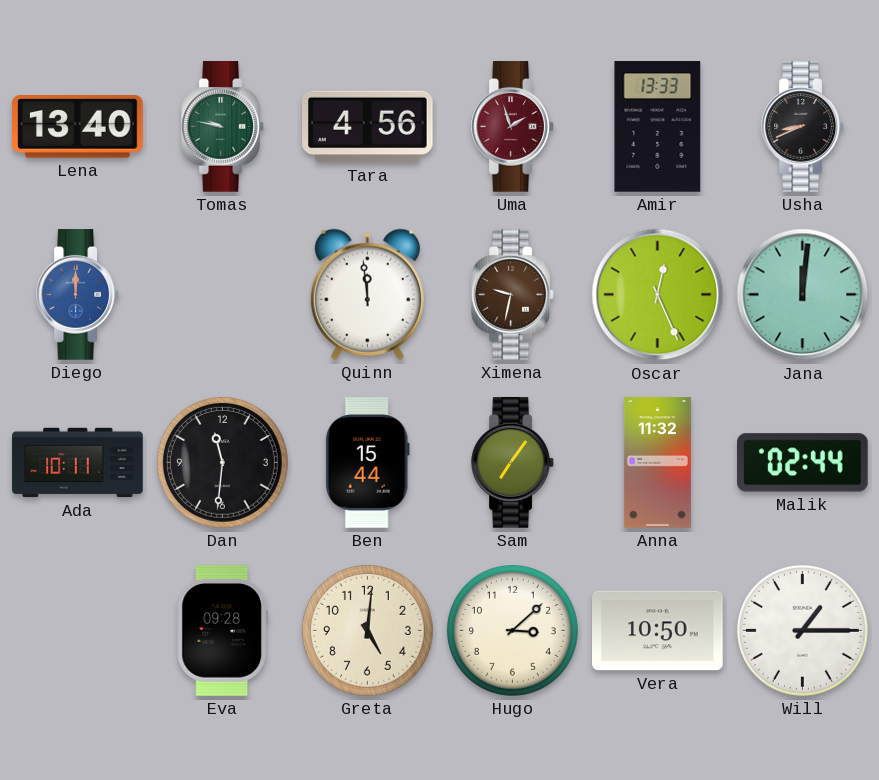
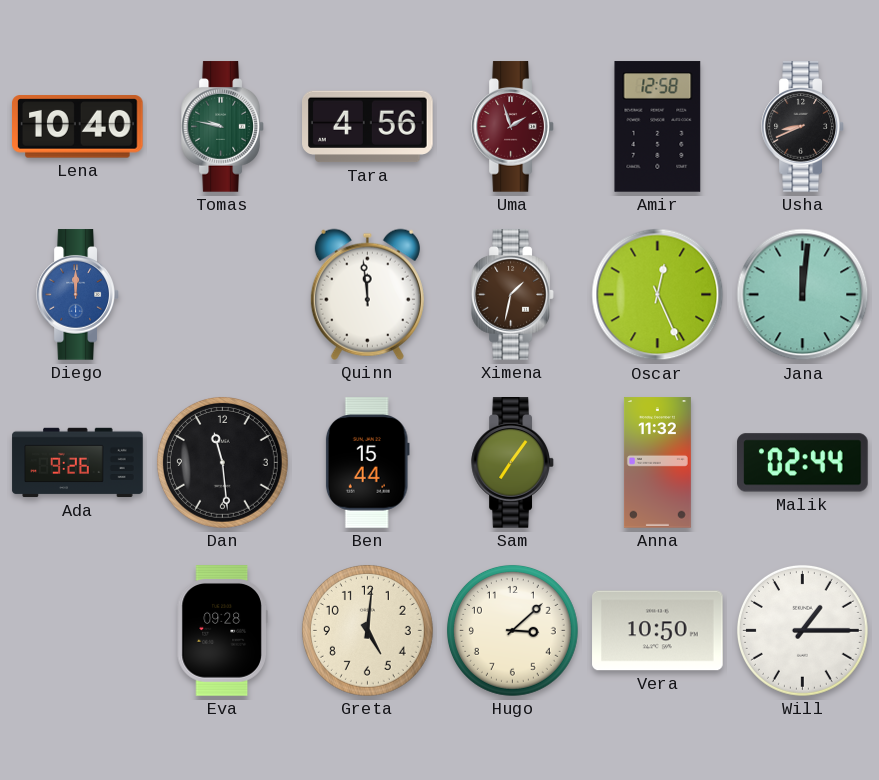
Lena: 13:40 -> 10:40
Amir: 13:33 -> 12:58
Ximena: 9:32 -> 1:32
Ada: 10:11 -> 9:26
Dan: 11:31 -> 11:29
